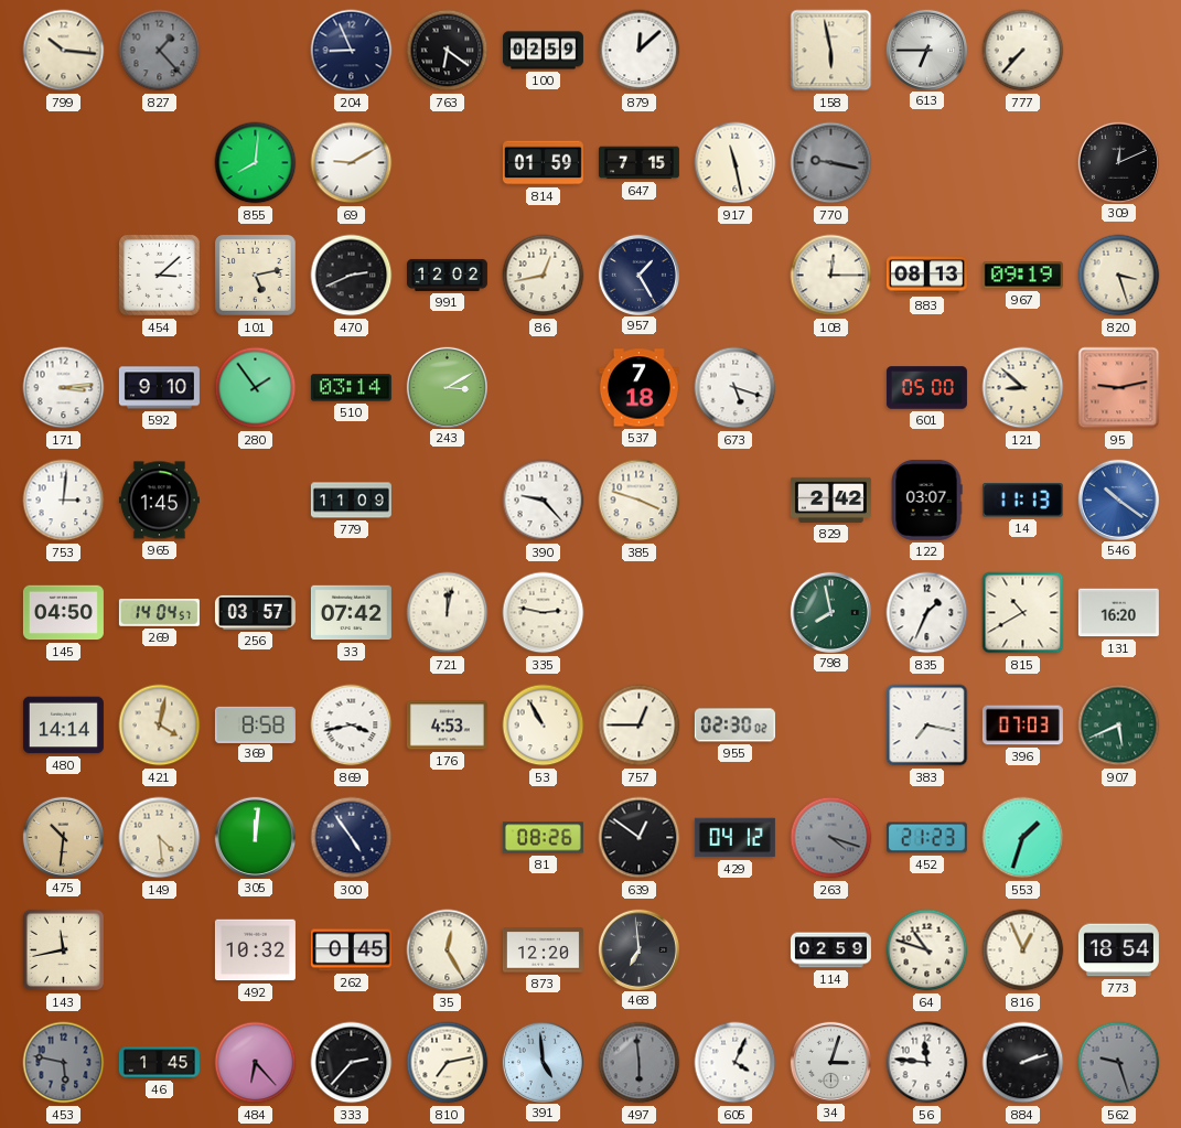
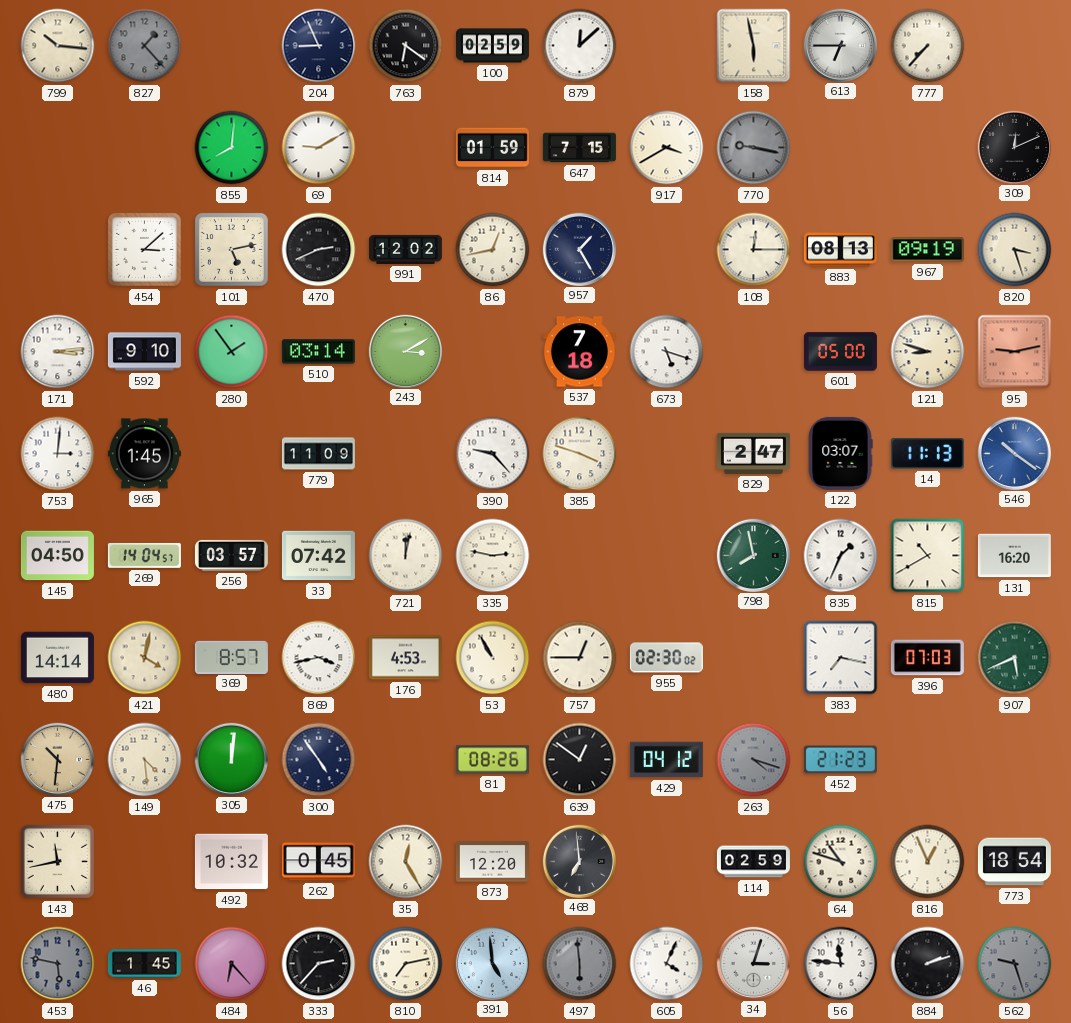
917: 11:28 -> 3:40
121: 8:52 -> 8:48
829: 2:42 -> 2:47
369: 8:58 -> 8:57
553: 1:33 -> none
